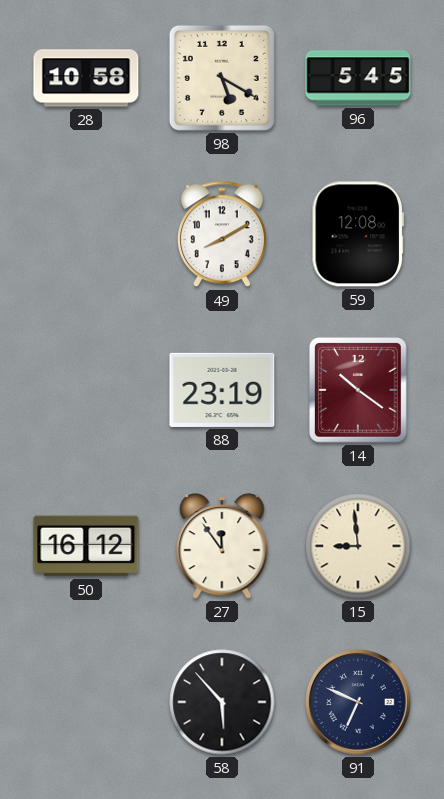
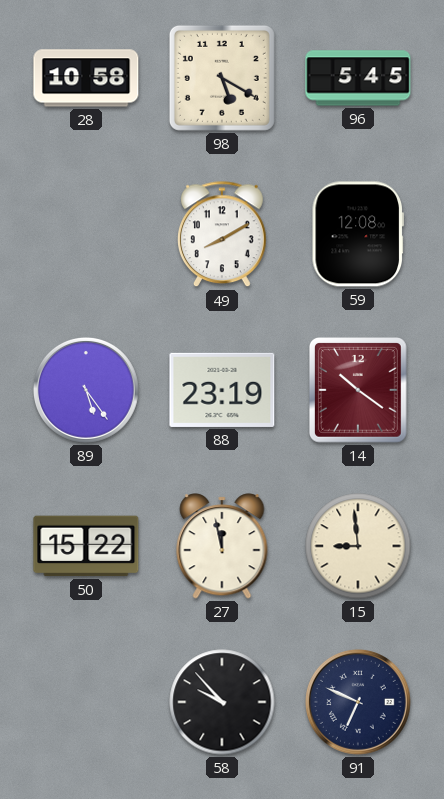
89: none -> 5:24
50: 16:12 -> 15:22
27: 11:54 -> 11:58
58: 5:53 -> 9:53
